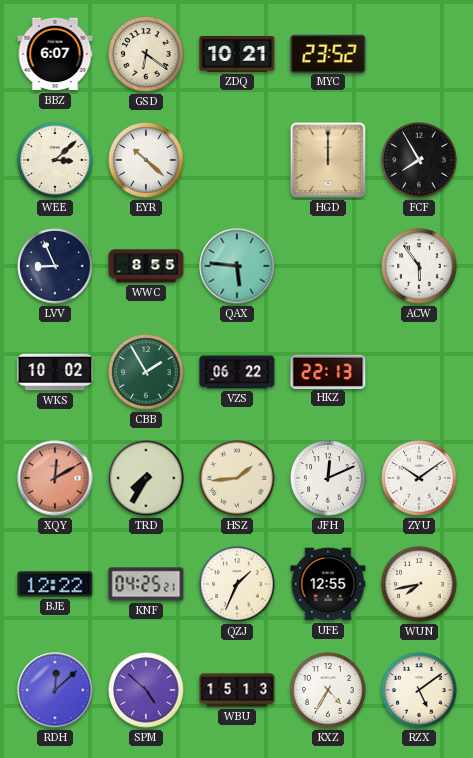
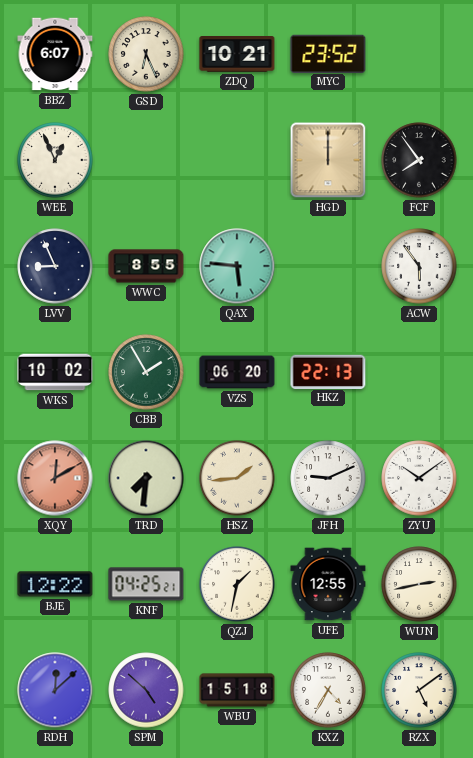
GSD: 6:21 -> 6:26
WEE: 3:08 -> 12:56
EYR: 10:22 -> none
FCF: 7:55 -> 7:54
VZS: 06:22 -> 06:20
TRD: 7:35 -> 7:31
JFH: 12:11 -> 9:11
QZJ: 1:34 -> 1:32
WUN: 7:43 -> 2:43
WBU: 15:13 -> 15:18
